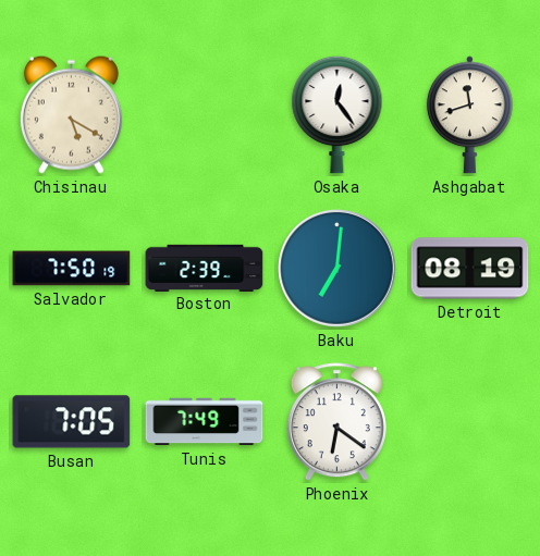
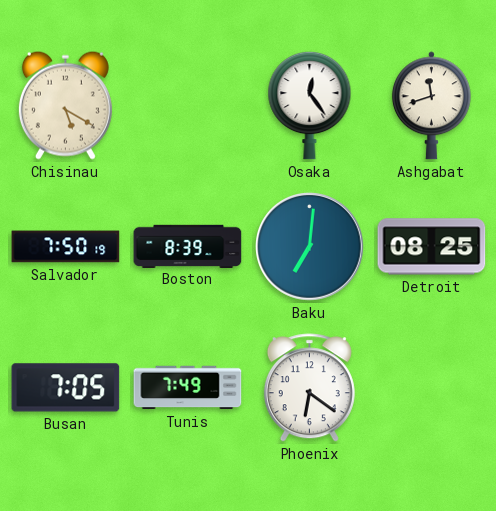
Boston: 2:39 -> 8:39
Detroit: 08:19 -> 08:25
